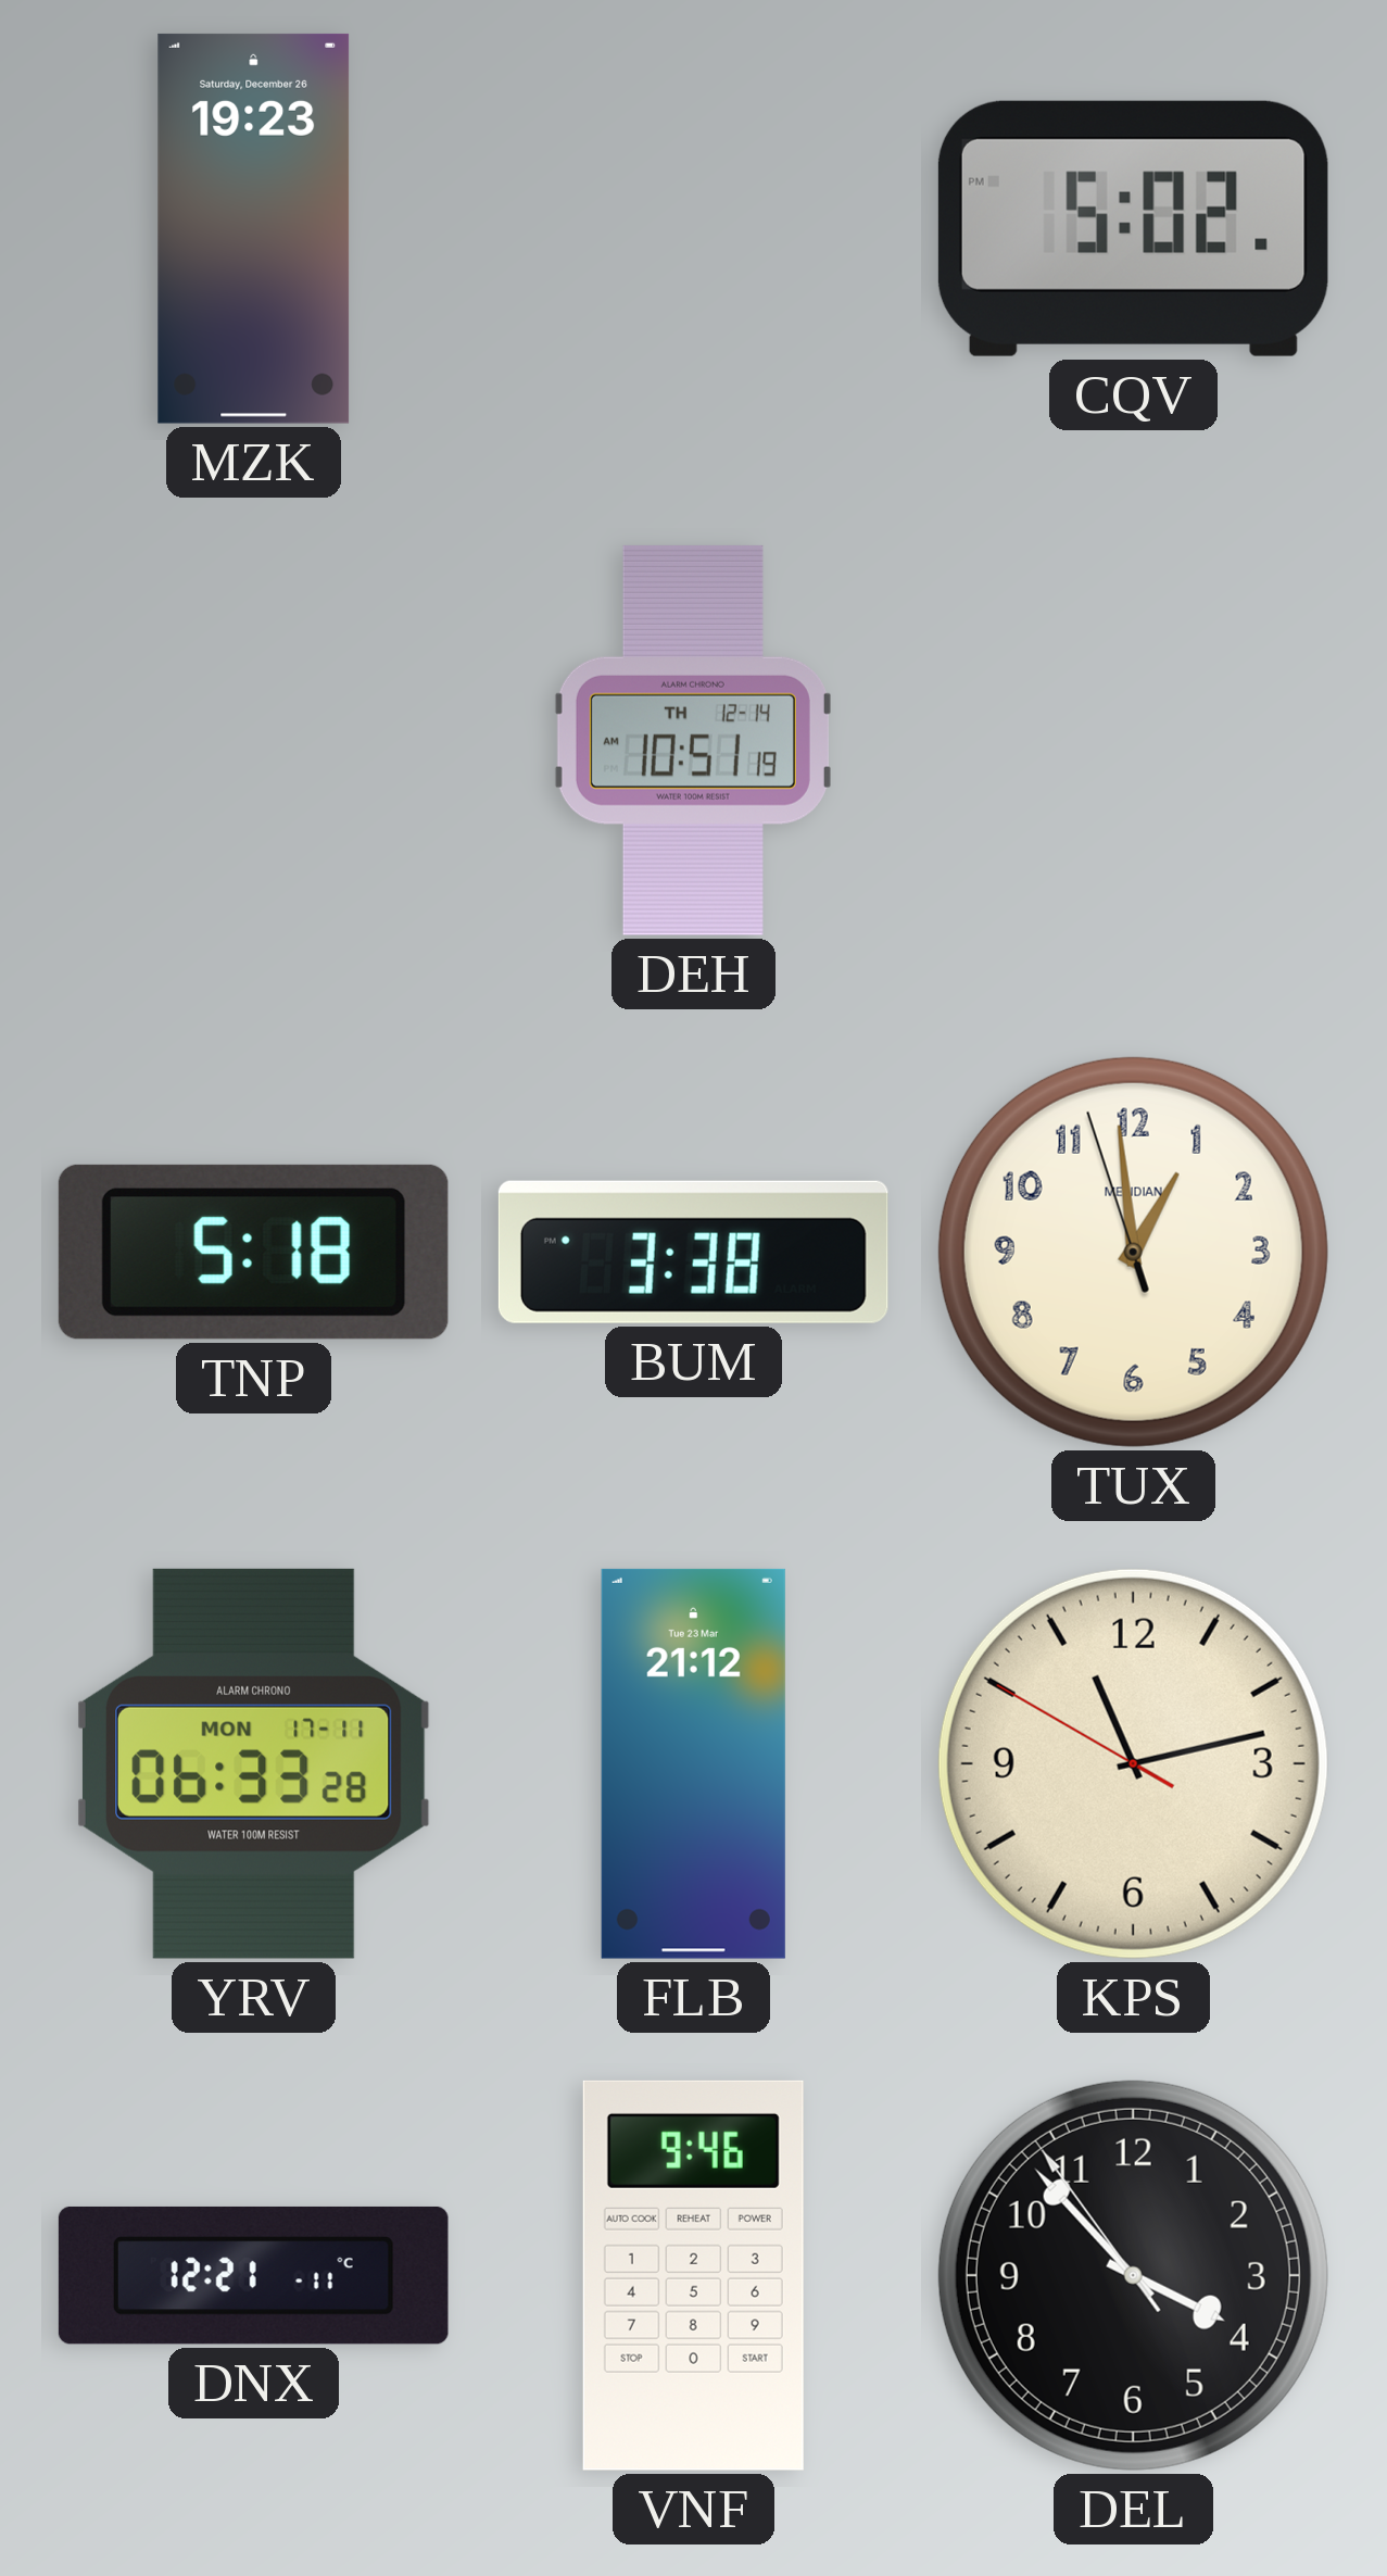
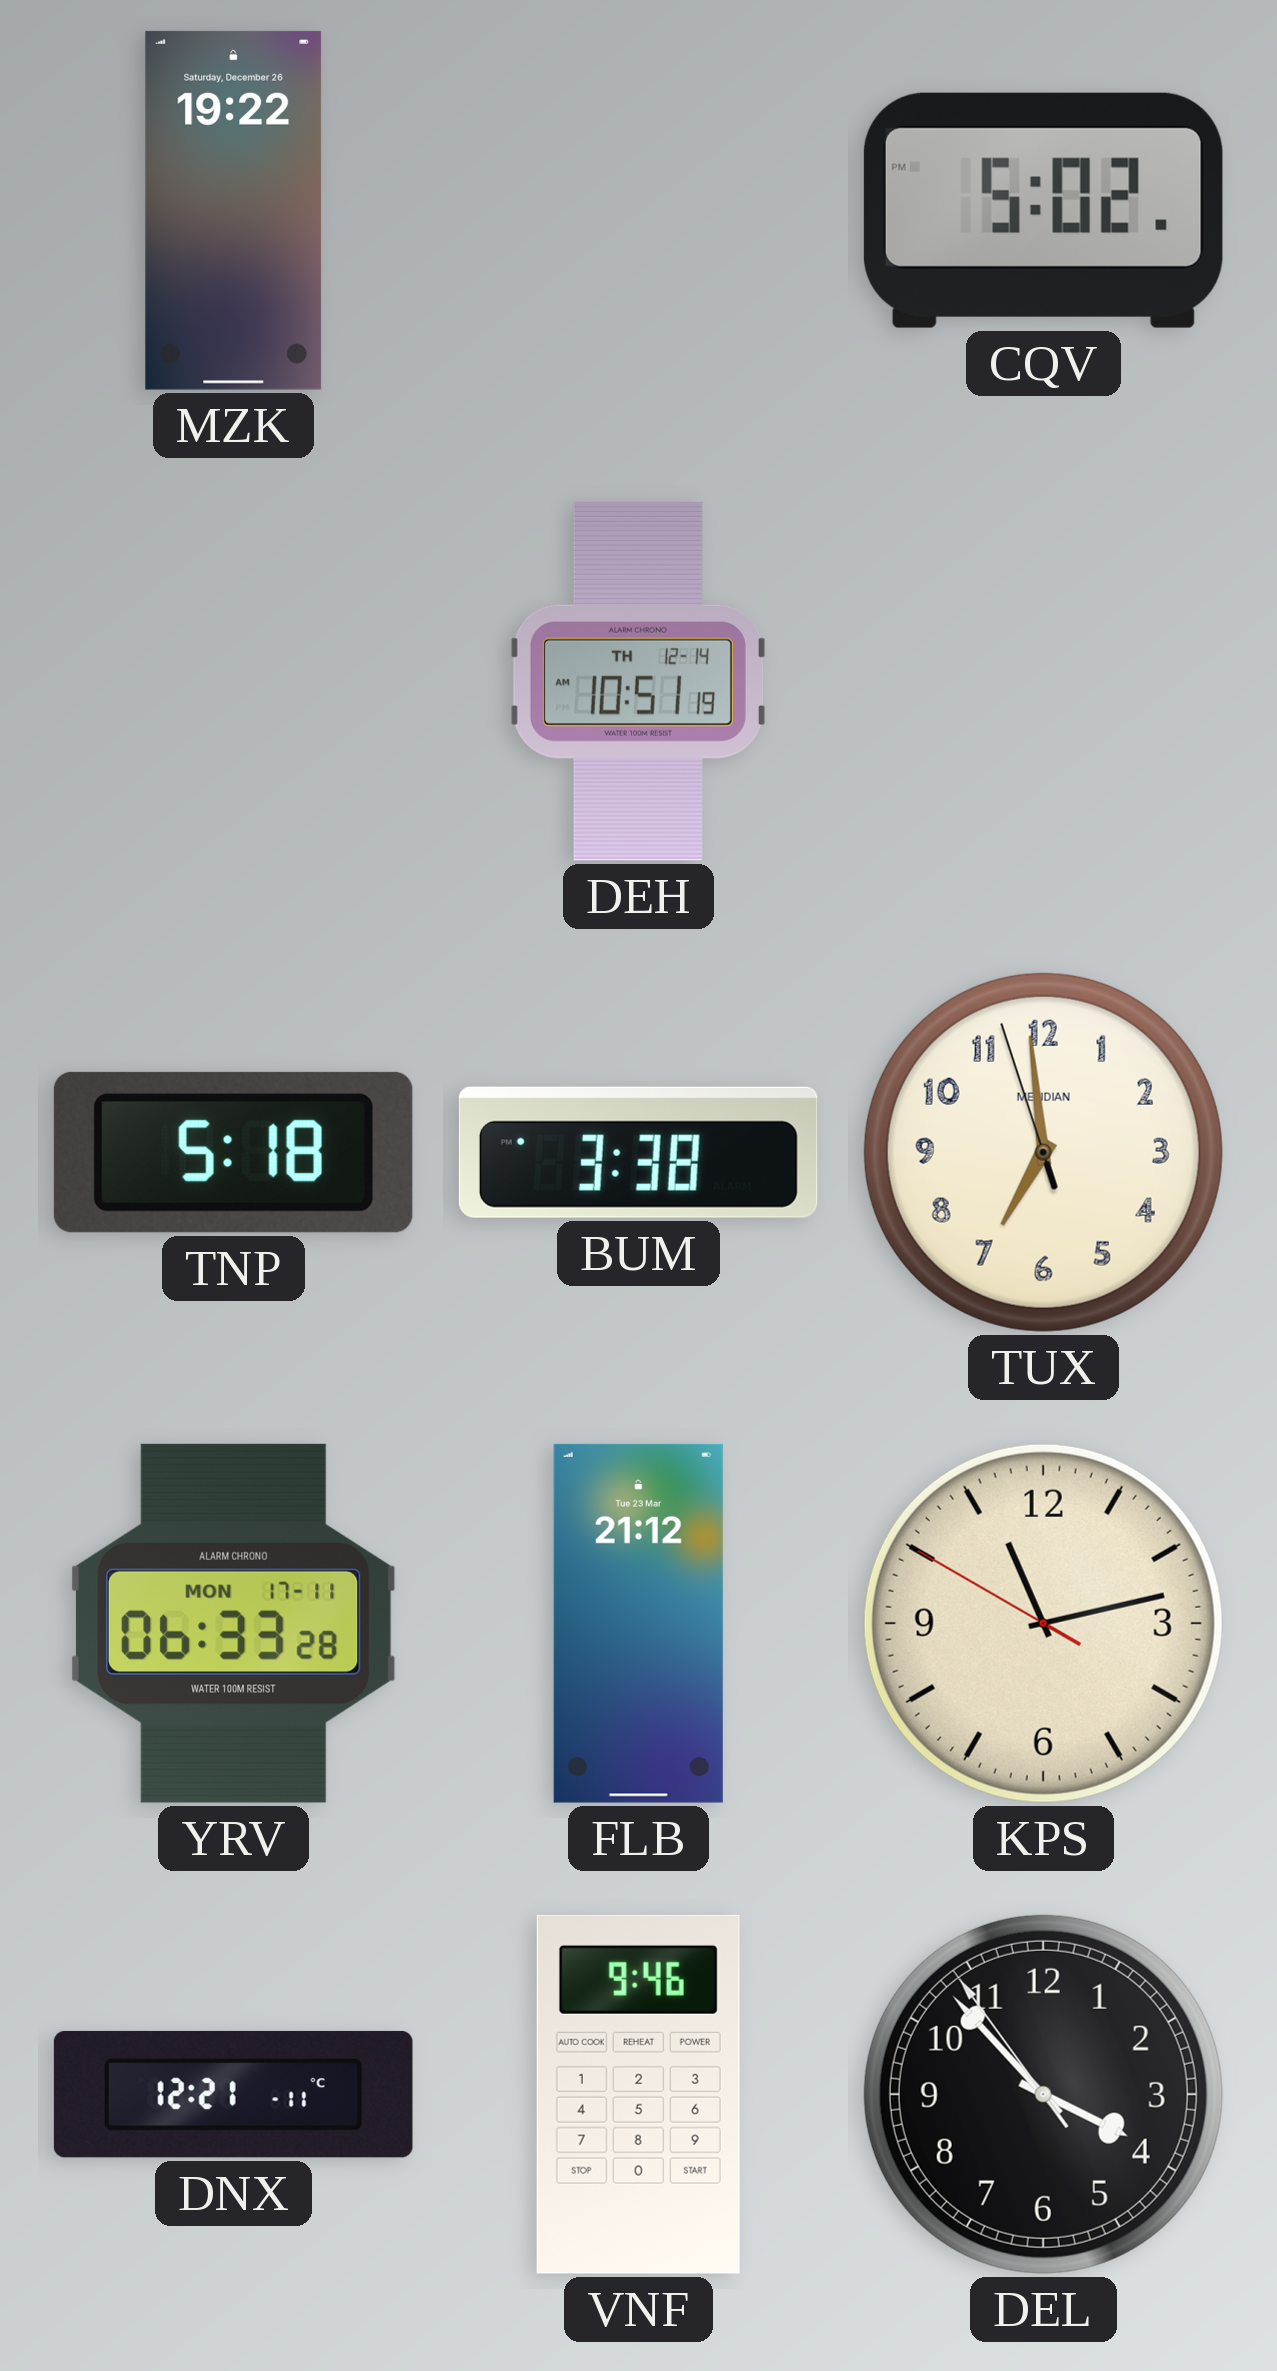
MZK: 19:23 -> 19:22
TUX: 12:58 -> 6:58
